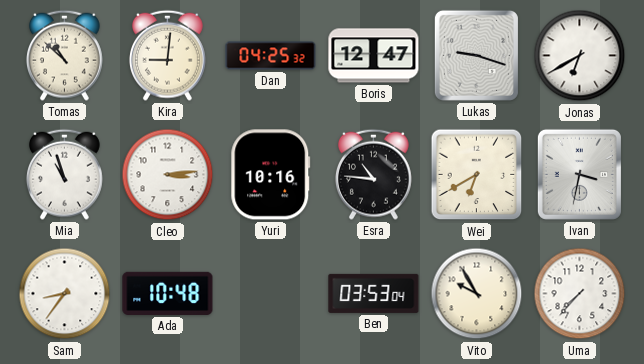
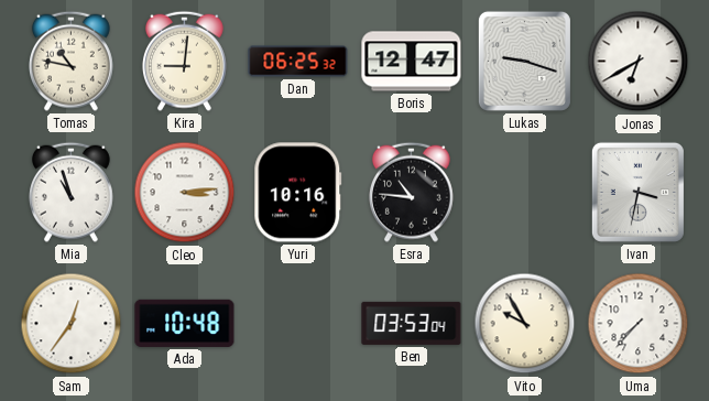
Tomas: 10:52 -> 10:47
Dan: 04:25 -> 06:25
Wei: 6:40 -> none
Sam: 8:36 -> 12:36
